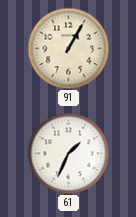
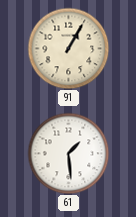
61: 1:34 -> 1:29
